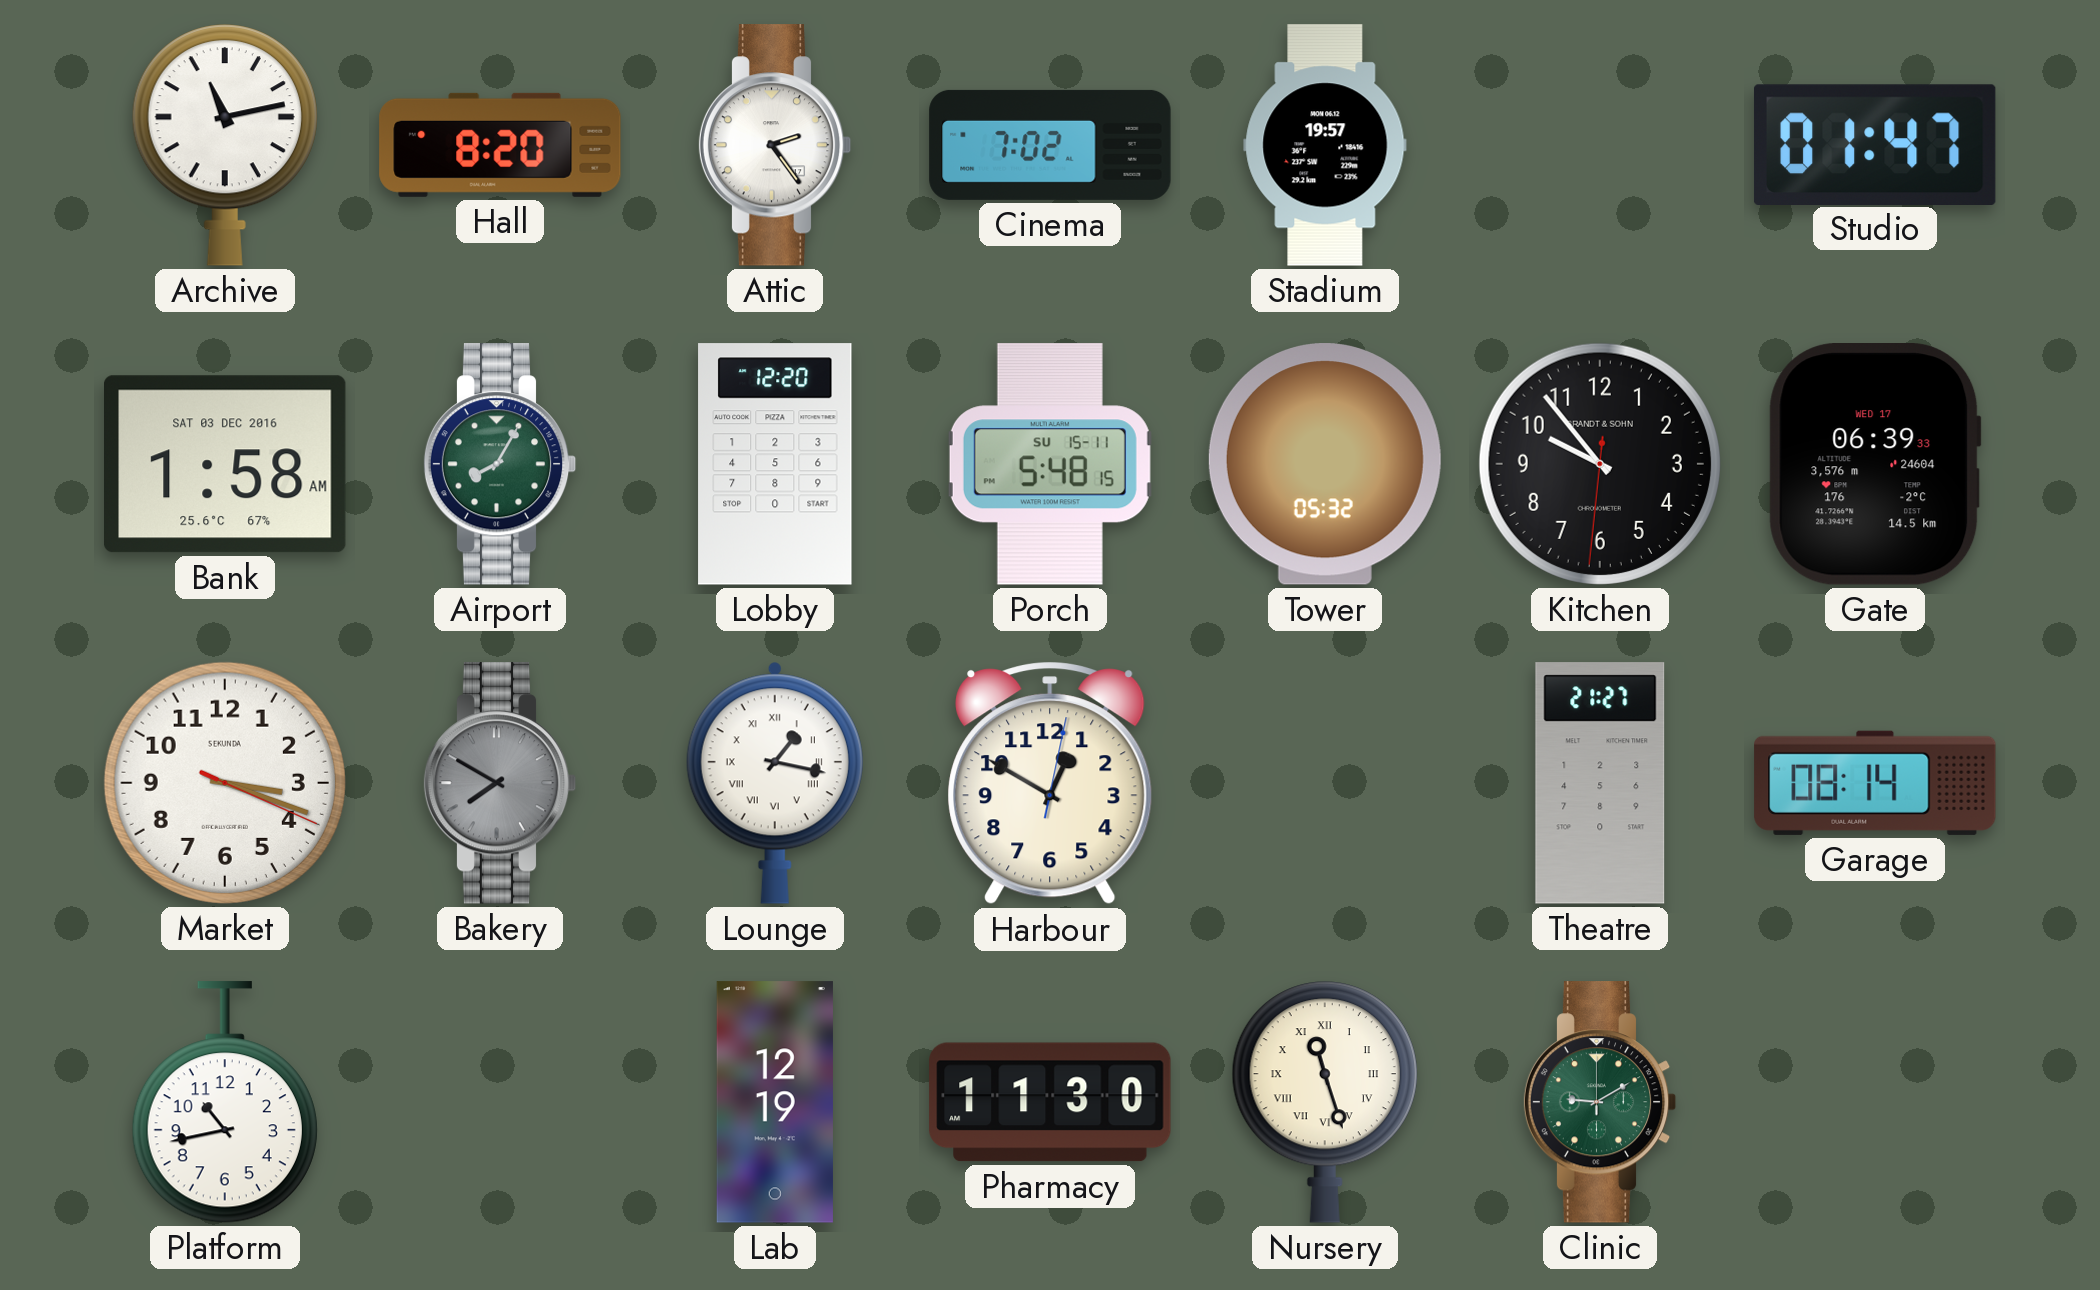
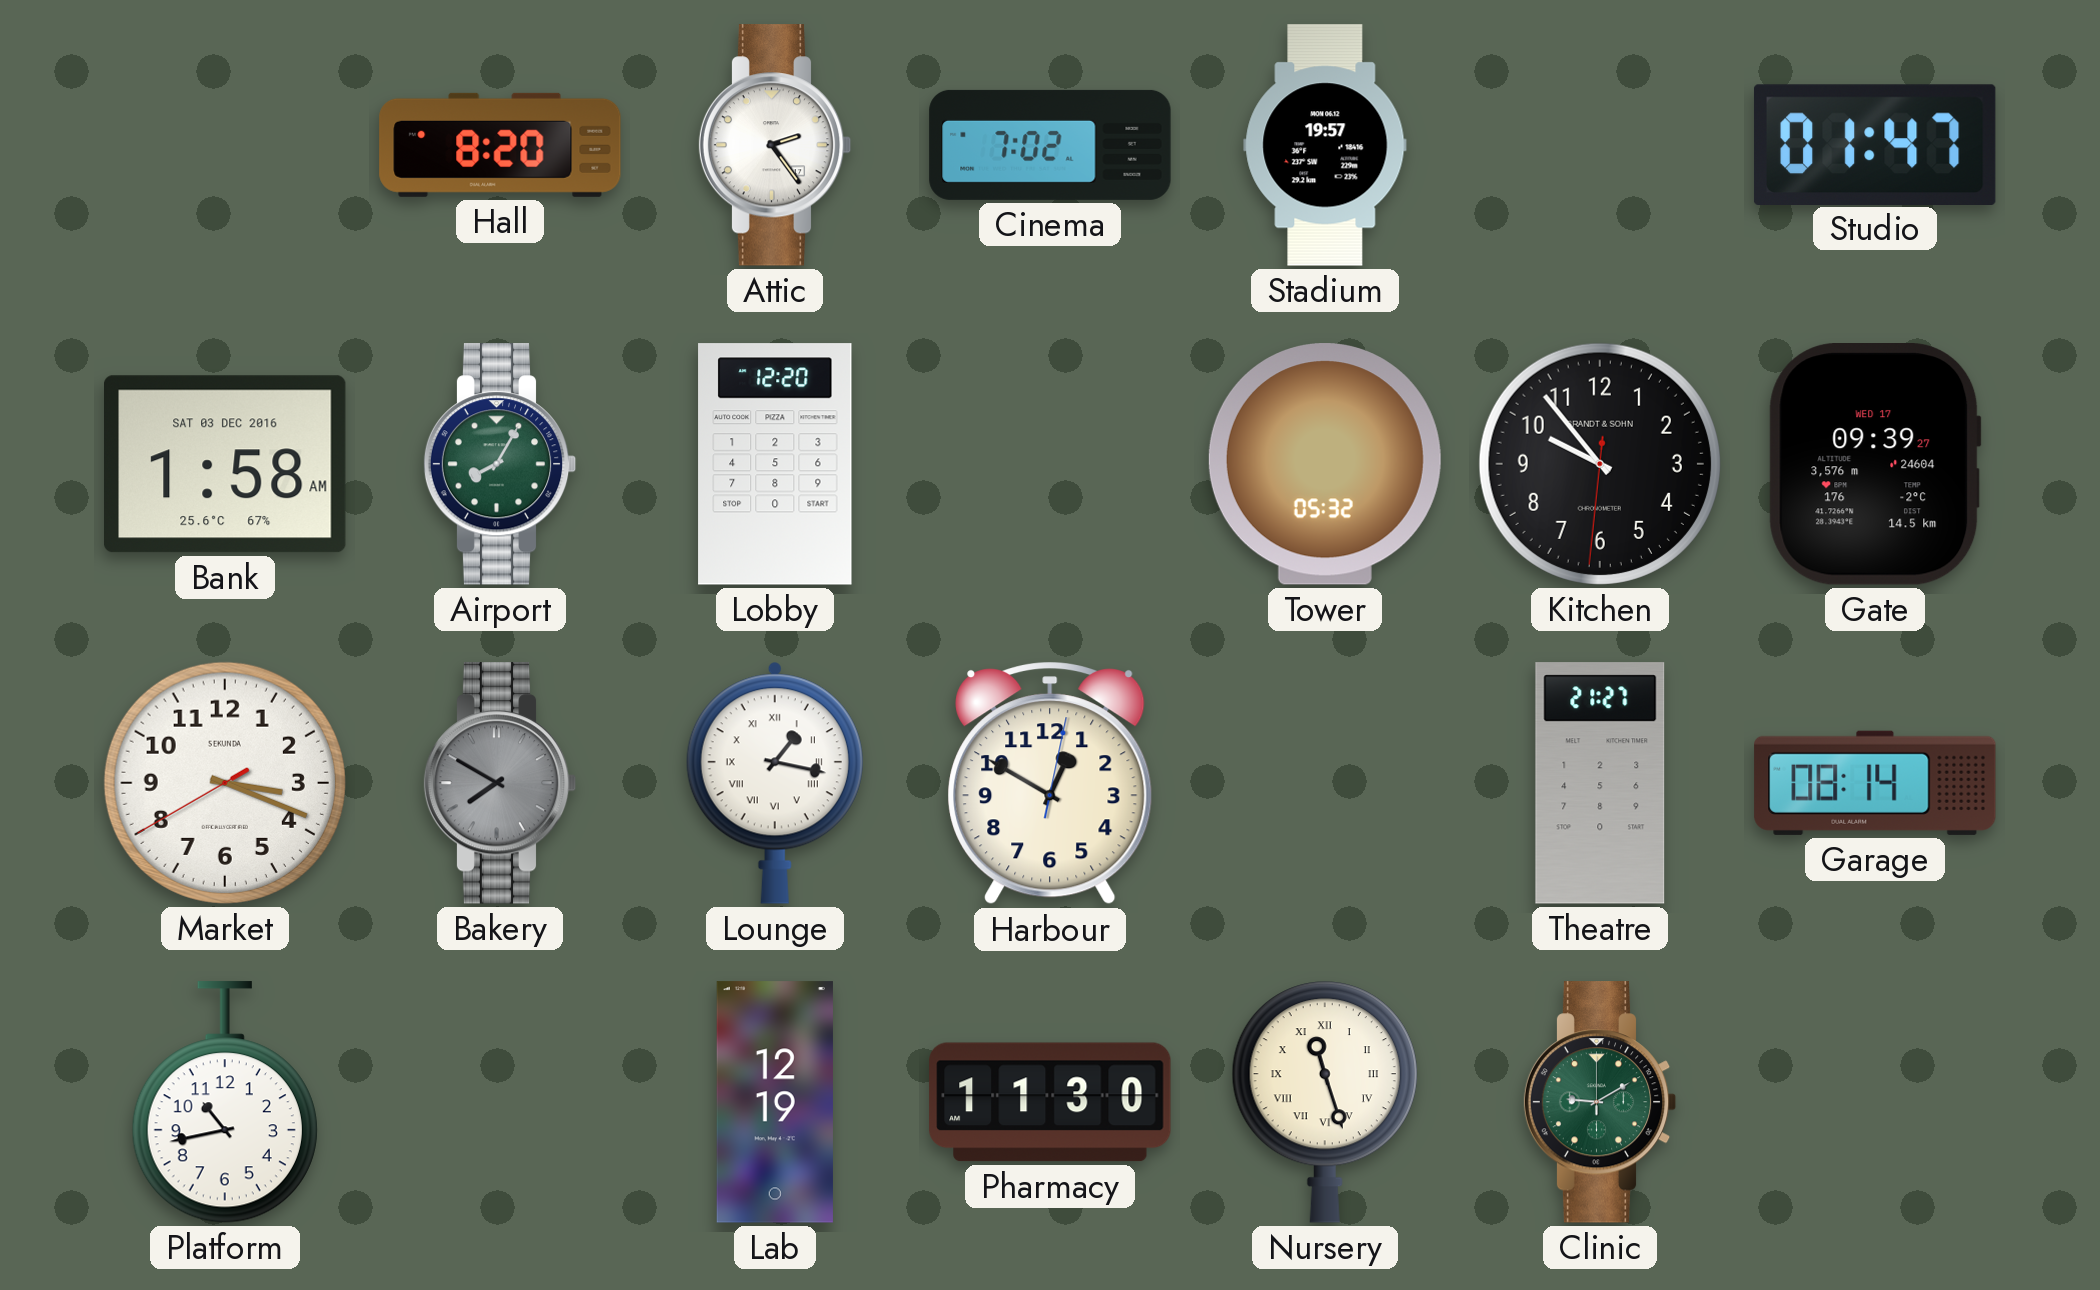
Archive: 11:13 -> none
Porch: 5:48 -> none
Gate: 06:39 -> 09:39
Market: 3:18:19 -> 3:18:40
